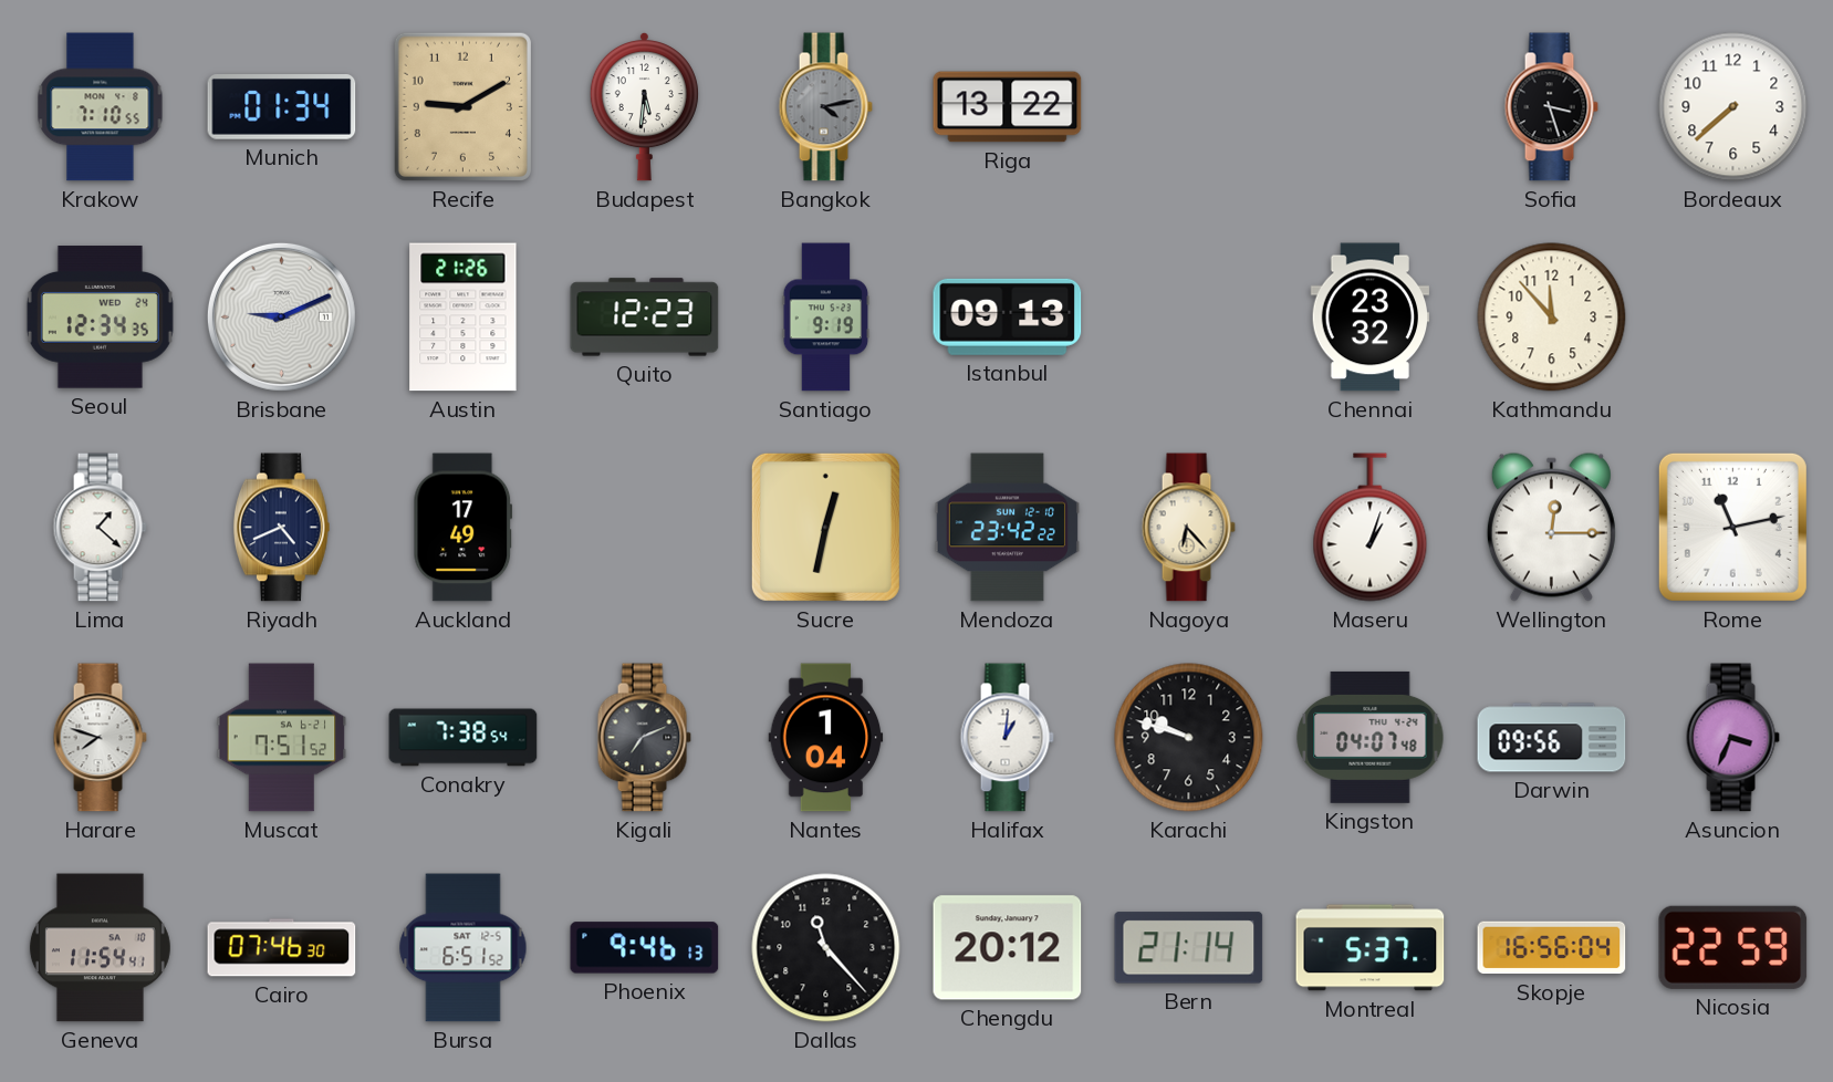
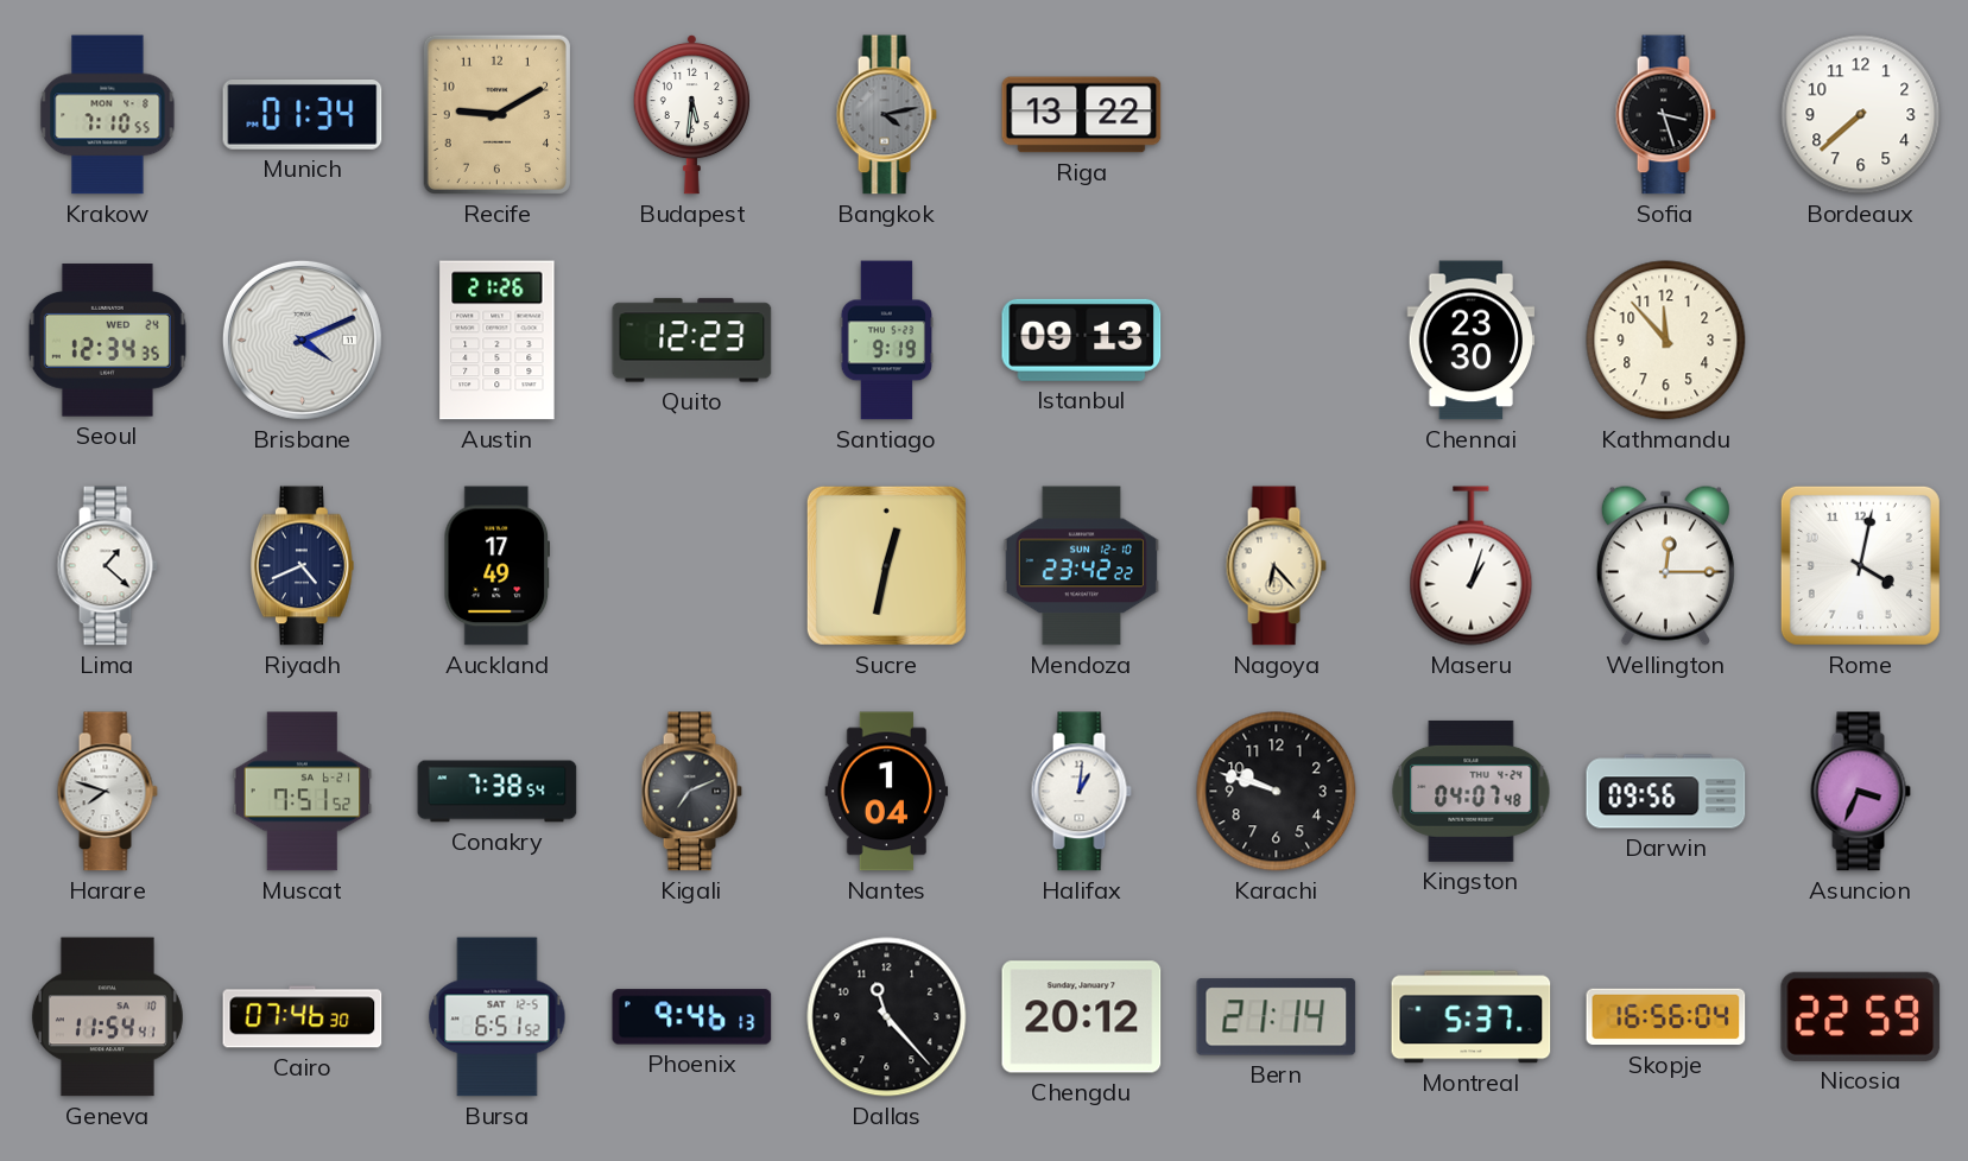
Brisbane: 9:11 -> 4:11
Chennai: 23:32 -> 23:30
Rome: 11:13 -> 4:02
